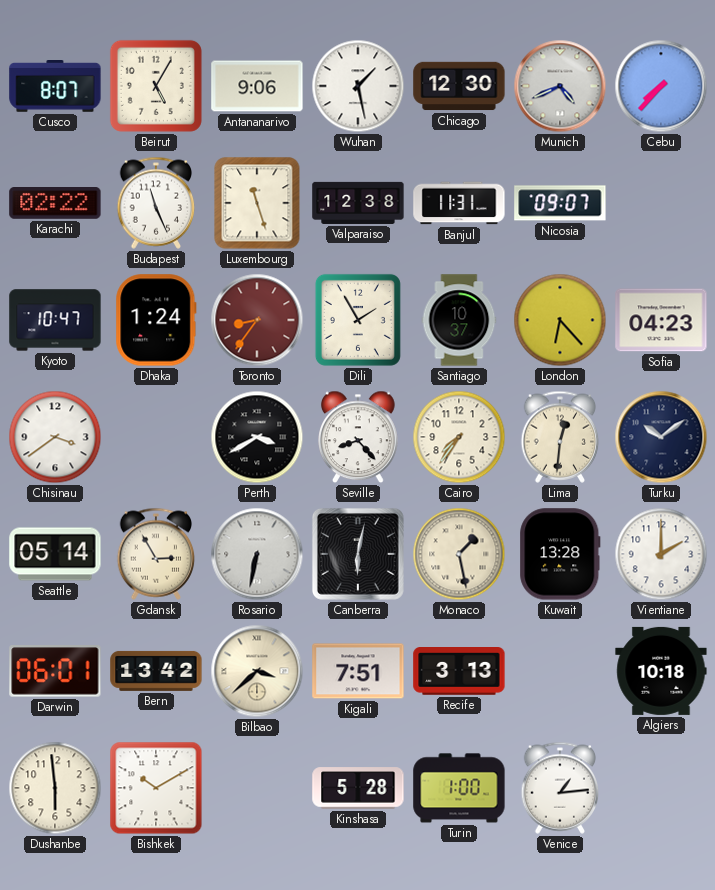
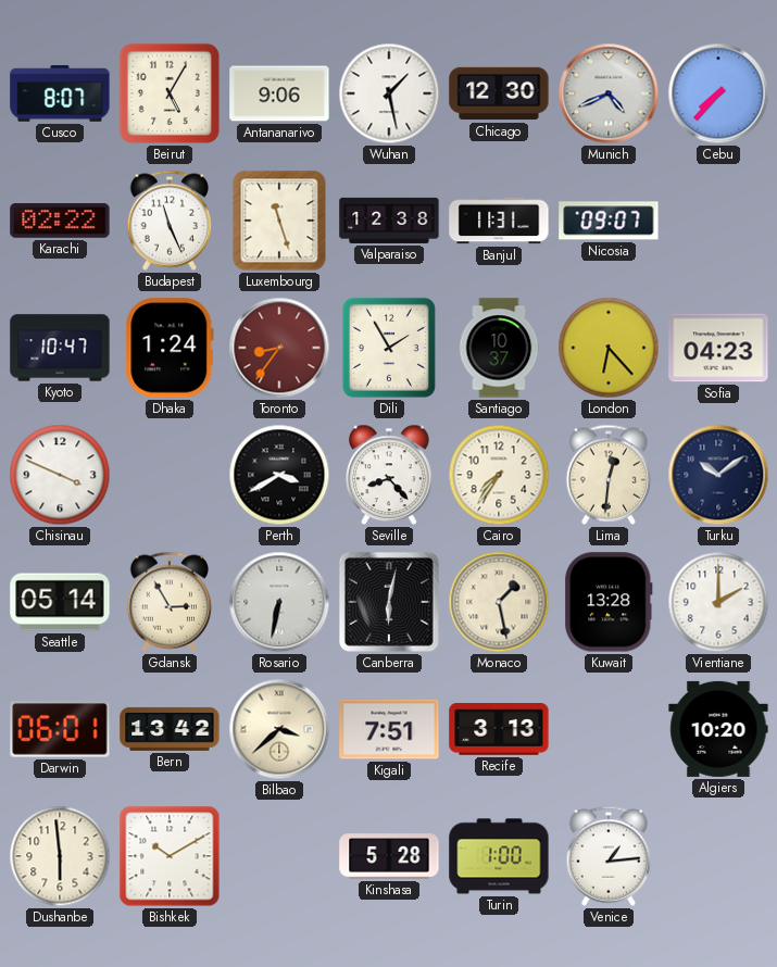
Chisinau: 3:39 -> 3:49
Algiers: 10:18 -> 10:20
